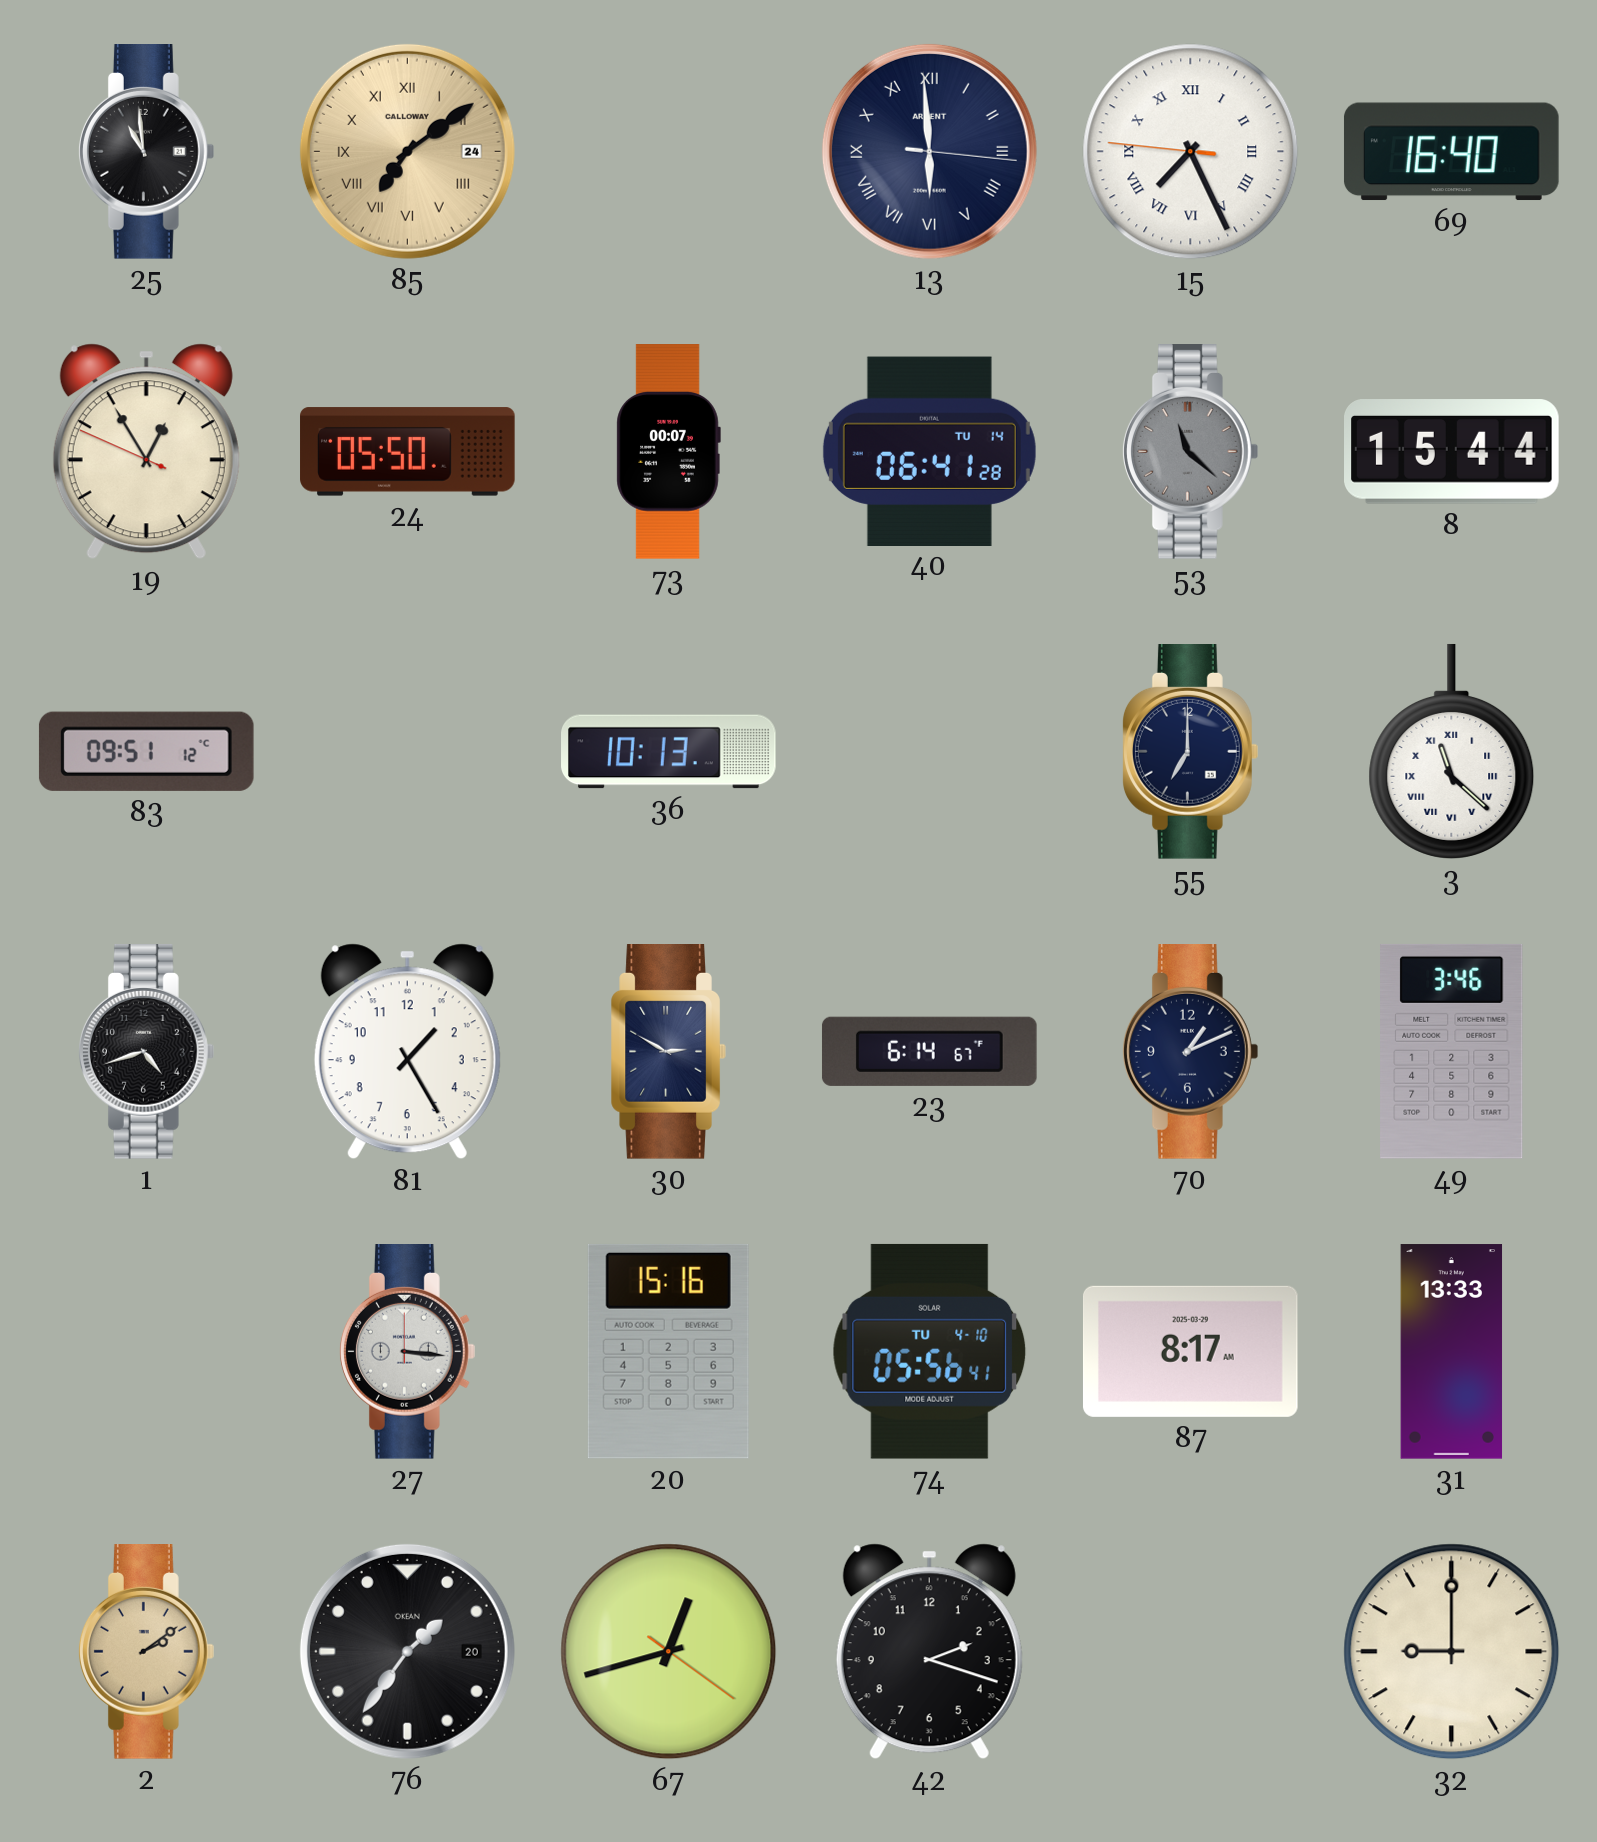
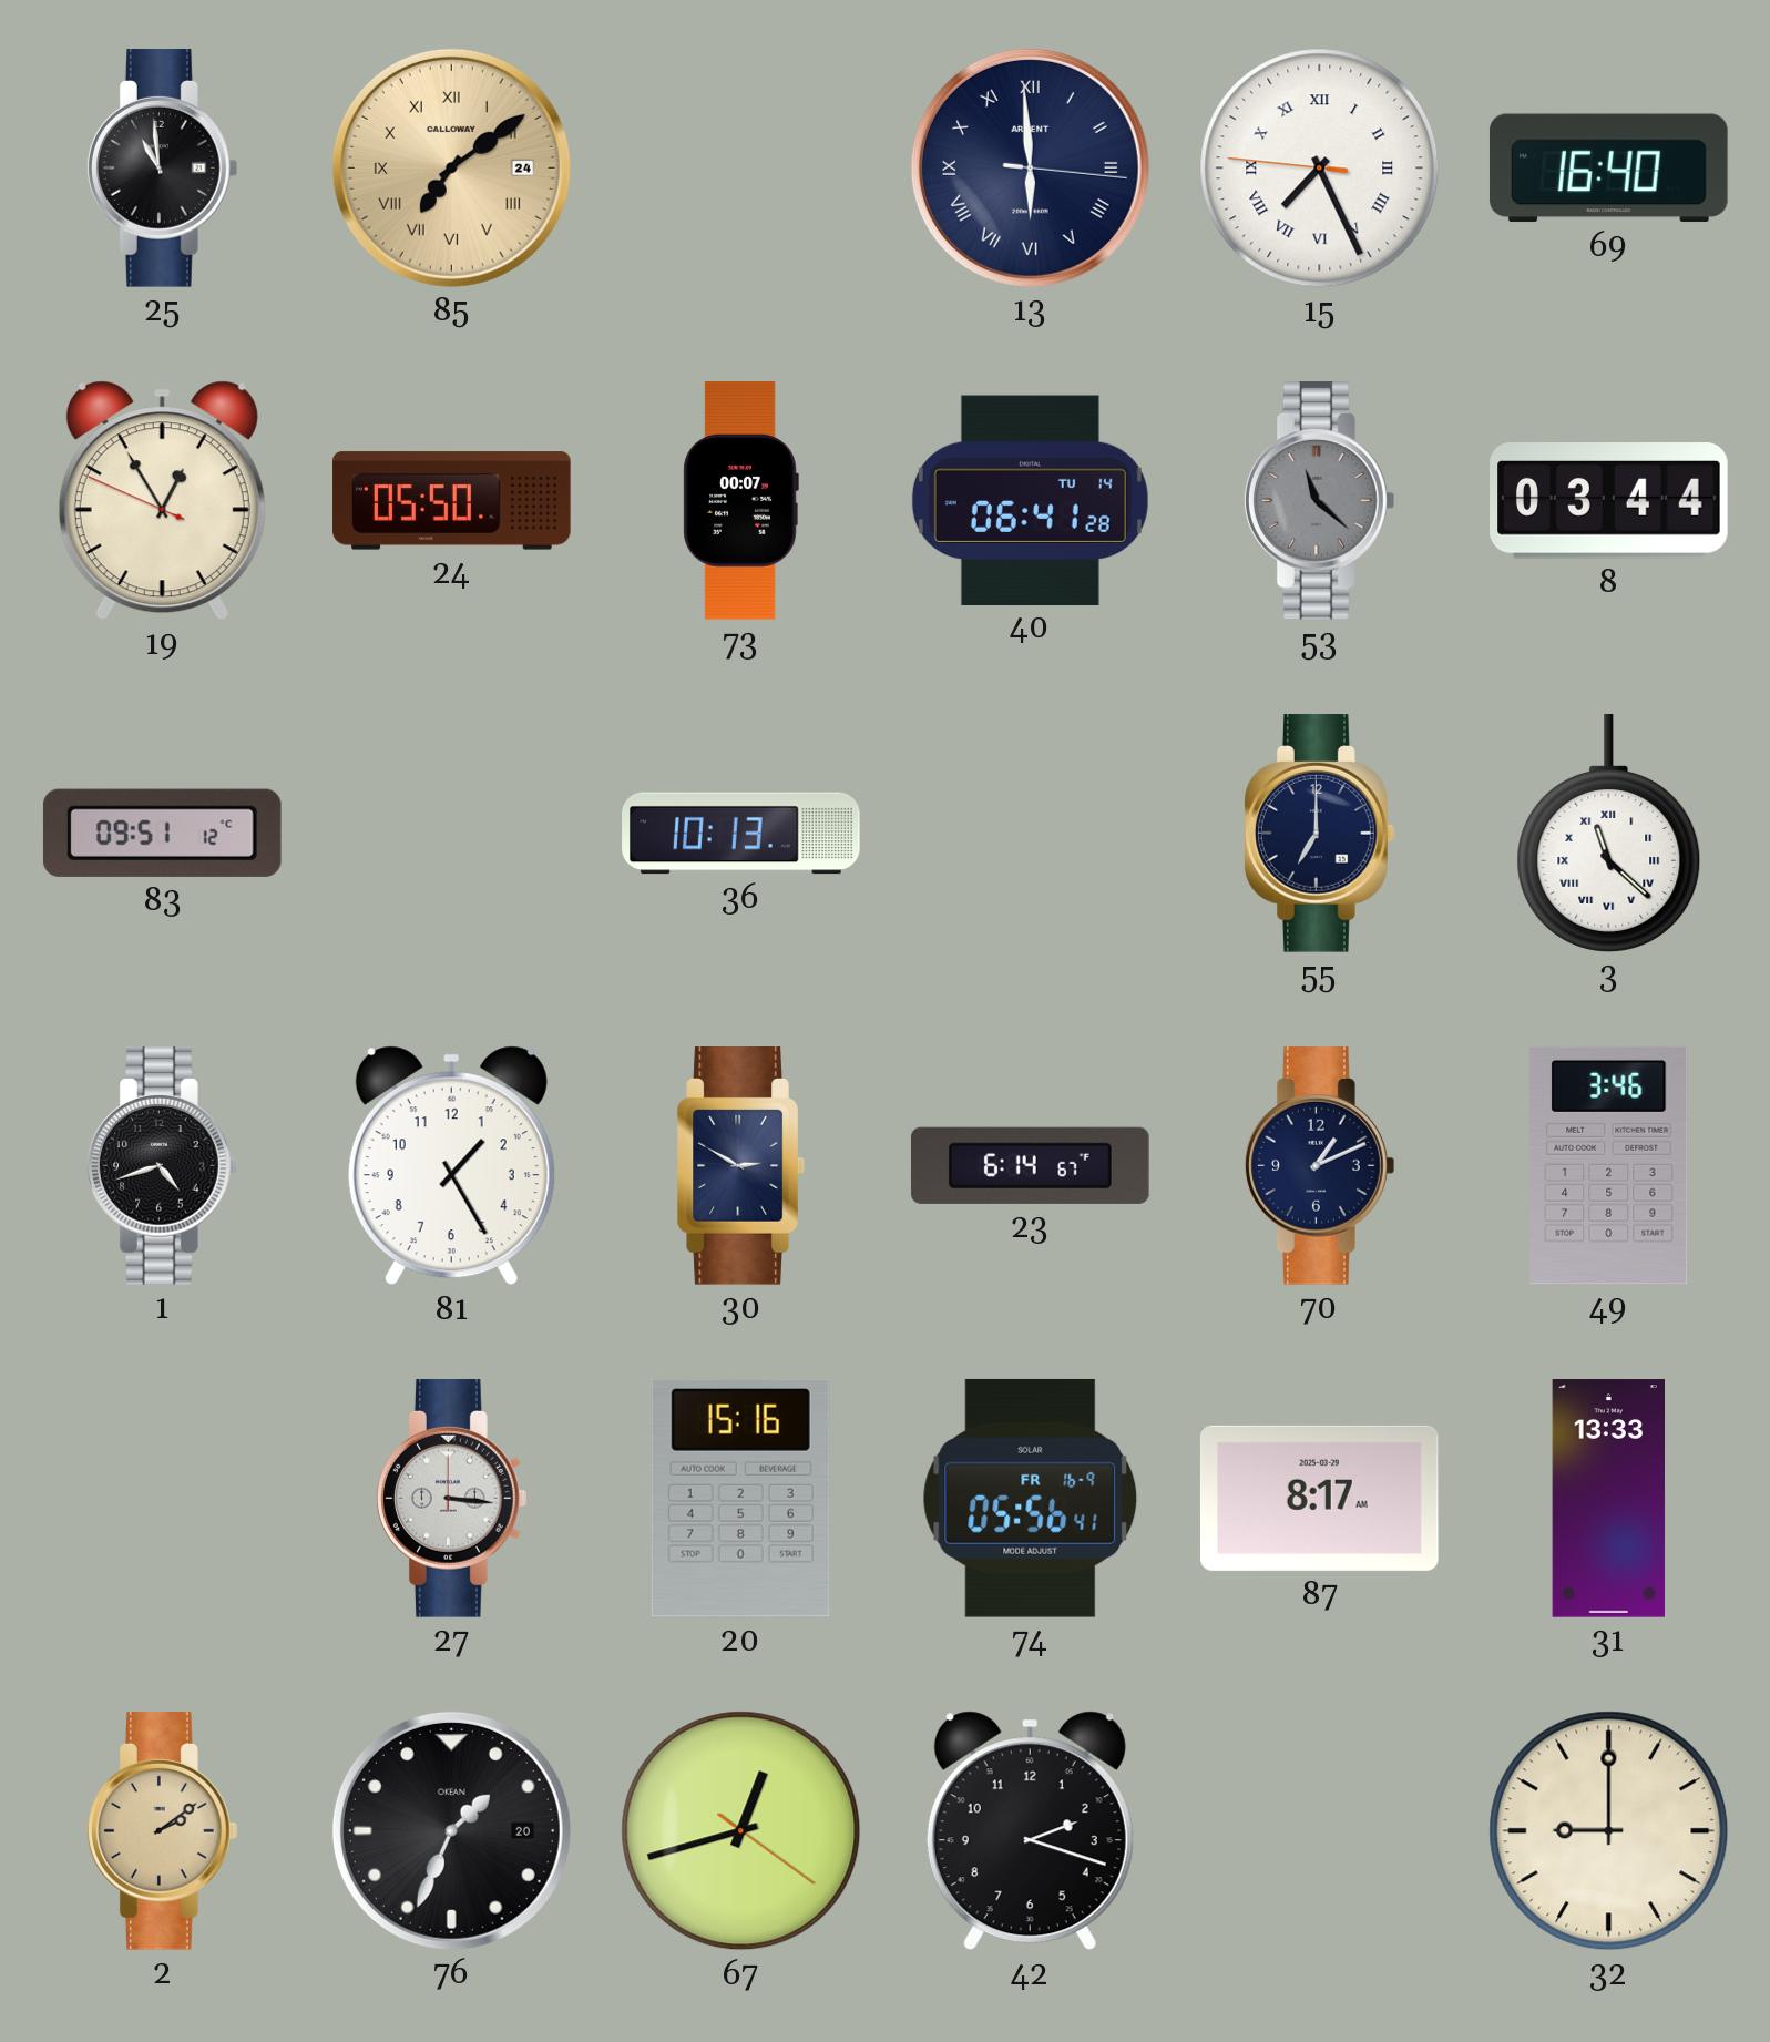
8: 15:44 -> 03:44
74 date: TU 4-10 -> FR 16-9
76: 1:36 -> 1:34
